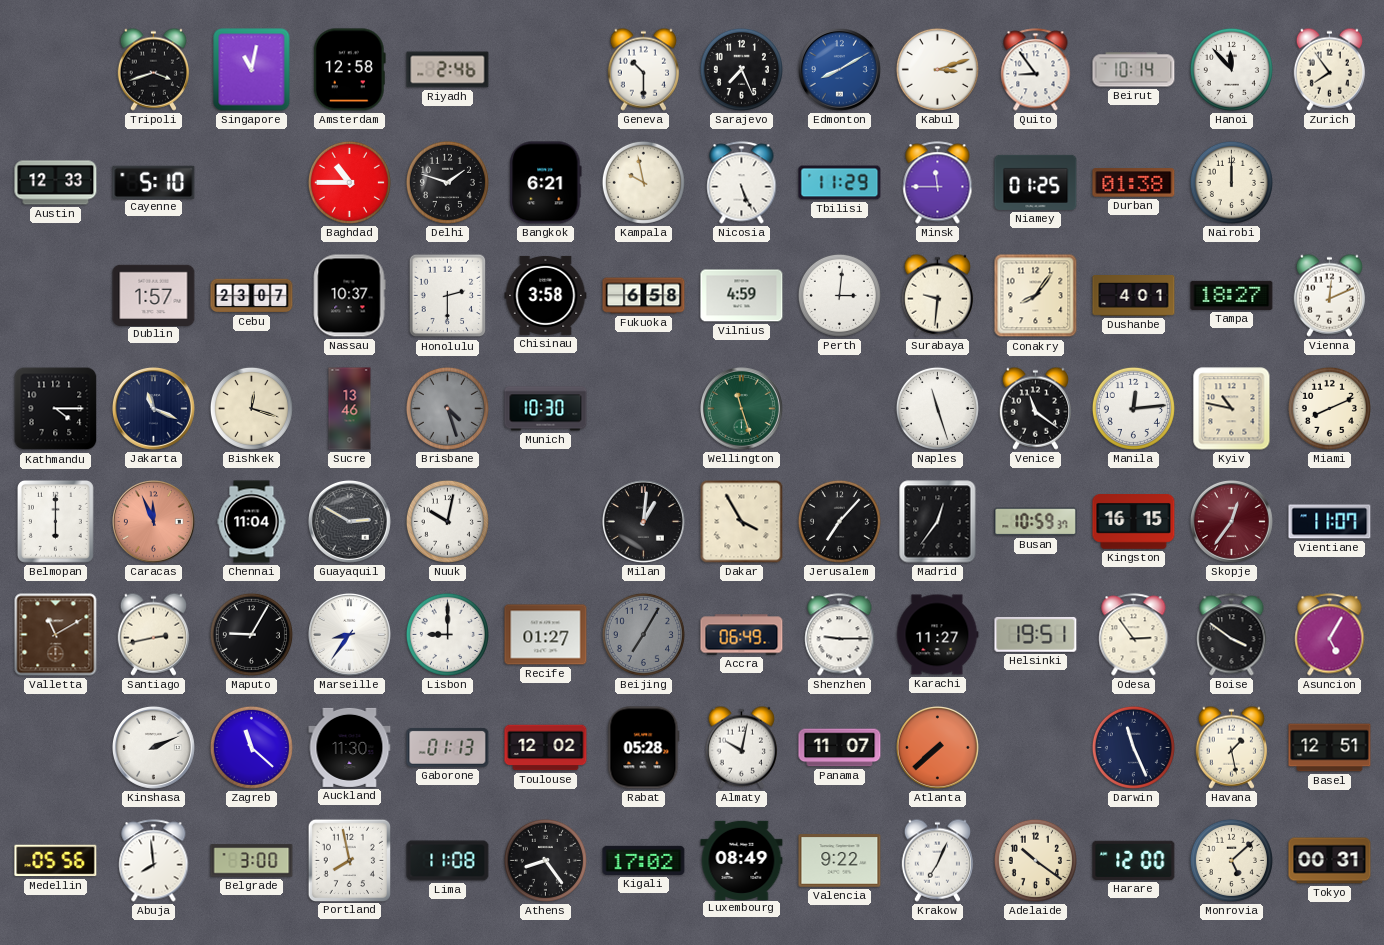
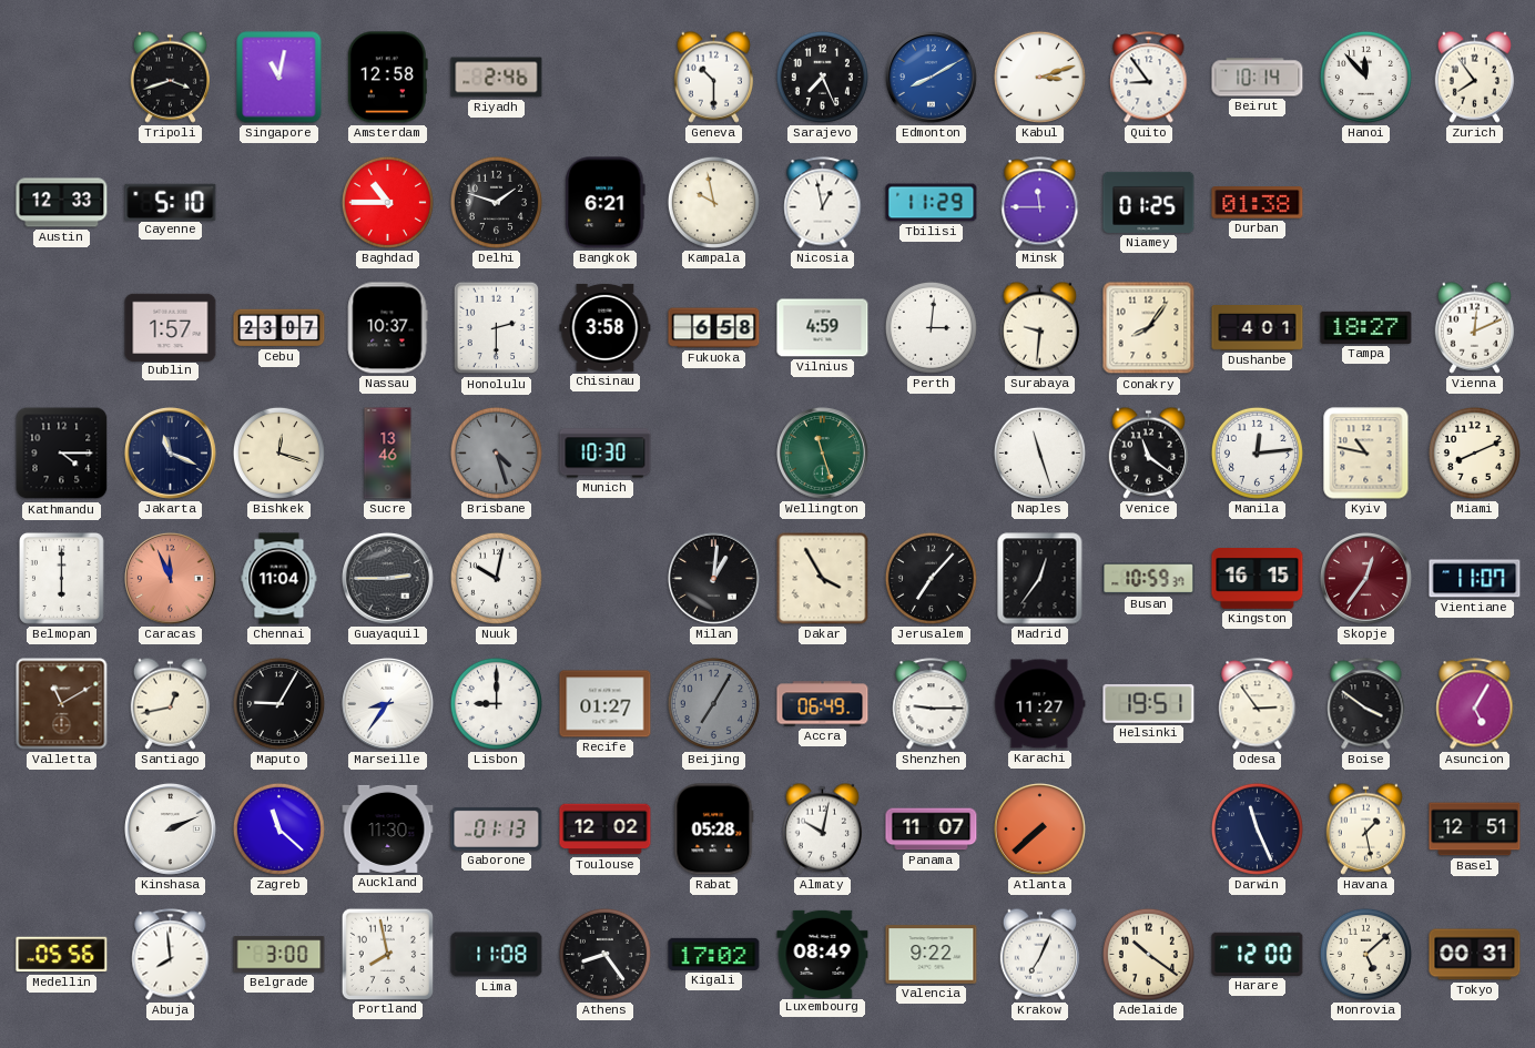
Nicosia: 5:26 -> 12:58
Nairobi: 12:00 -> none
Guayaquil: 2:50 -> 2:45
Santiago: 2:43 -> 12:43
